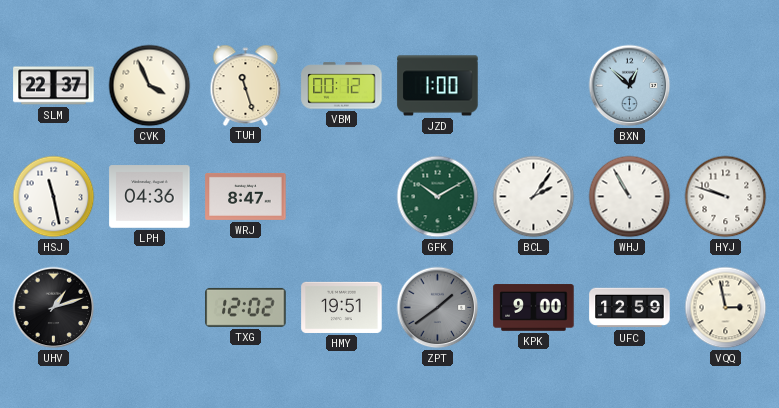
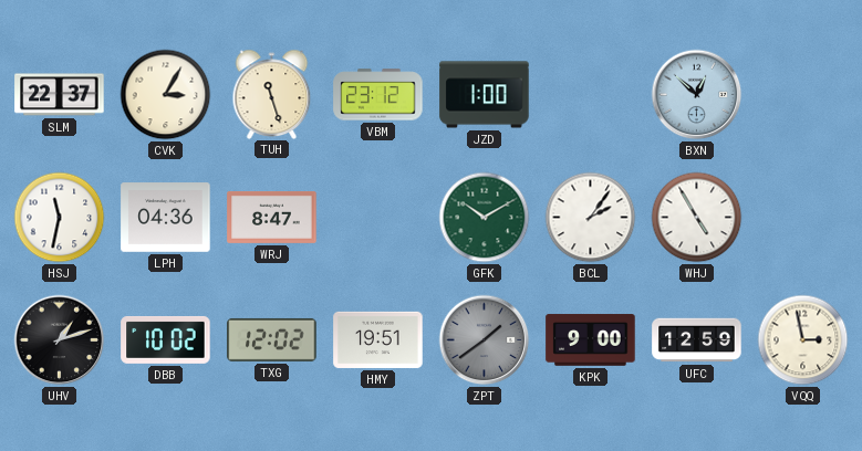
CVK: 3:56 -> 3:05
VBM: 00:12 -> 23:12
HSJ: 11:28 -> 11:32
WHJ: 10:55 -> 4:55
HYJ: 9:48 -> none
DBB: none -> 10:02
